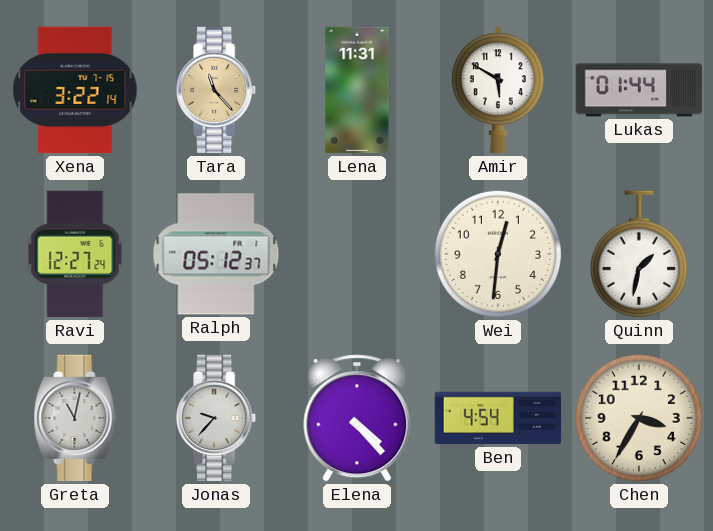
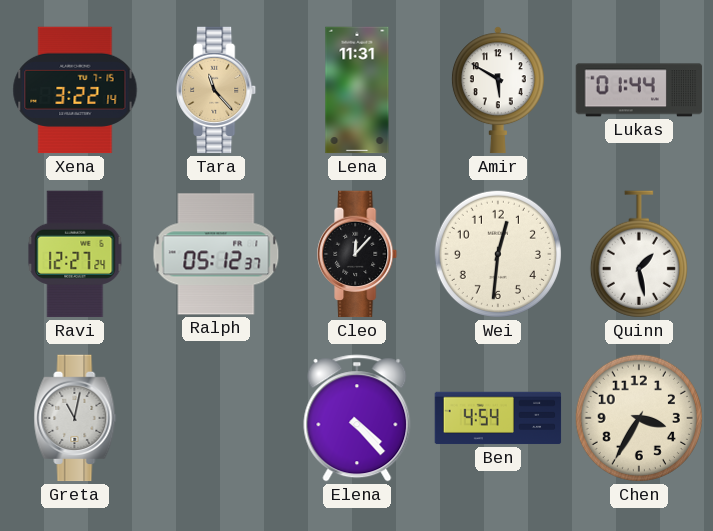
Cleo: none -> 12:07
Quinn: 1:32 -> 1:28
Jonas: 9:37 -> none
